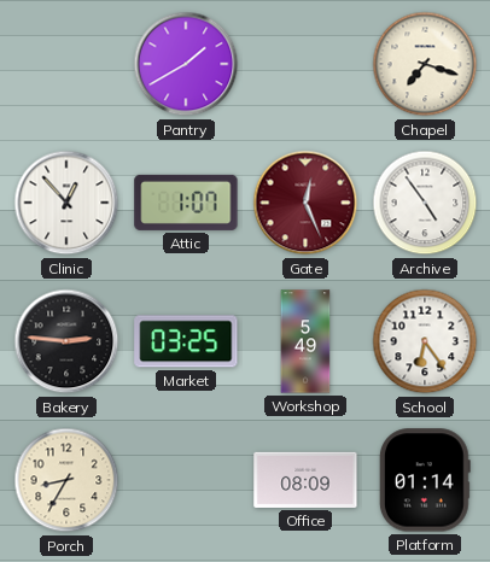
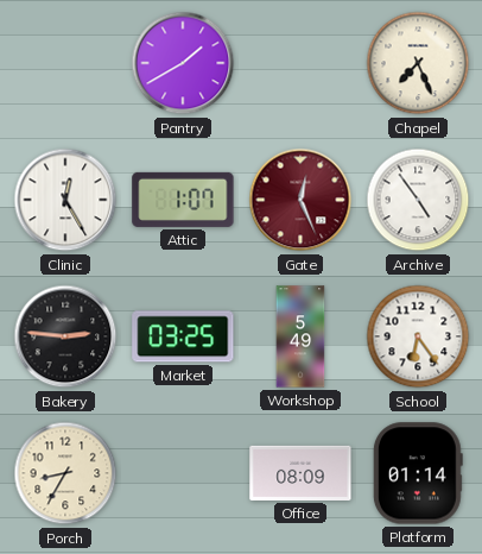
Chapel: 7:18 -> 7:26
Clinic: 12:53 -> 12:25
